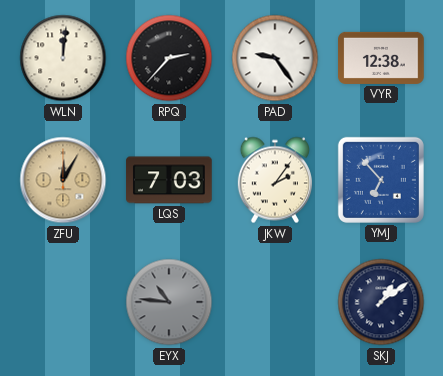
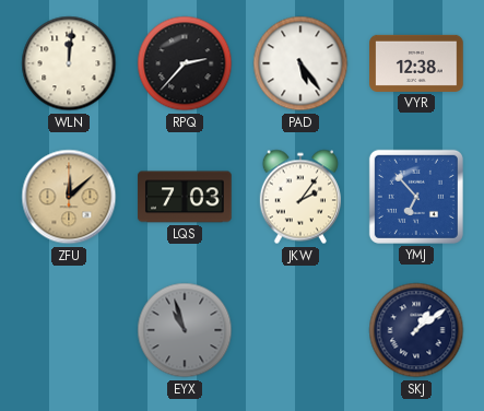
PAD: 9:24 -> 5:24
ZFU: 12:05 -> 12:08
EYX: 10:46 -> 10:57
